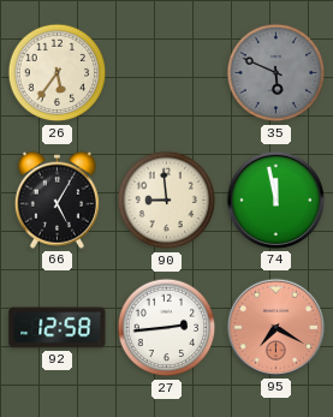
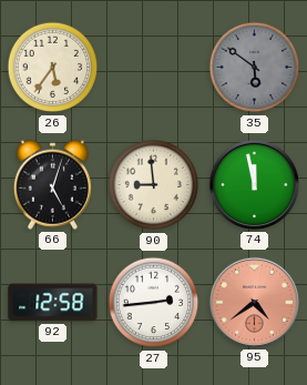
35: 5:49 -> 5:51
66: 5:05 -> 5:03
95: 7:20 -> 4:39
